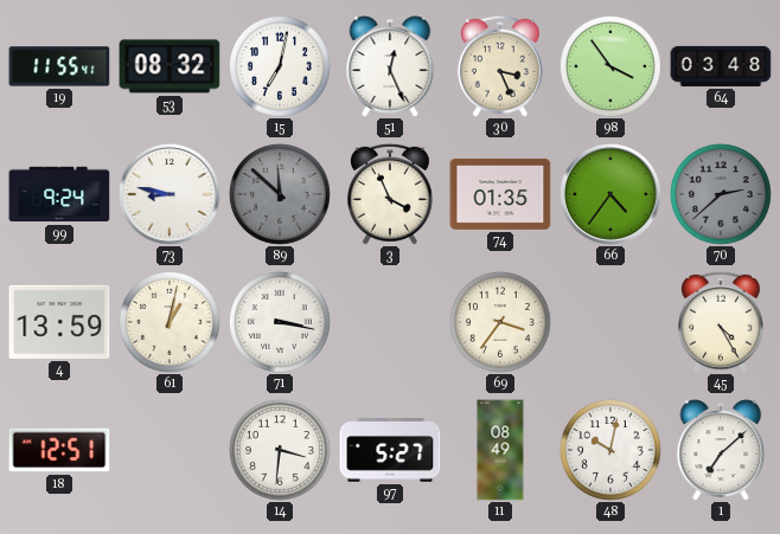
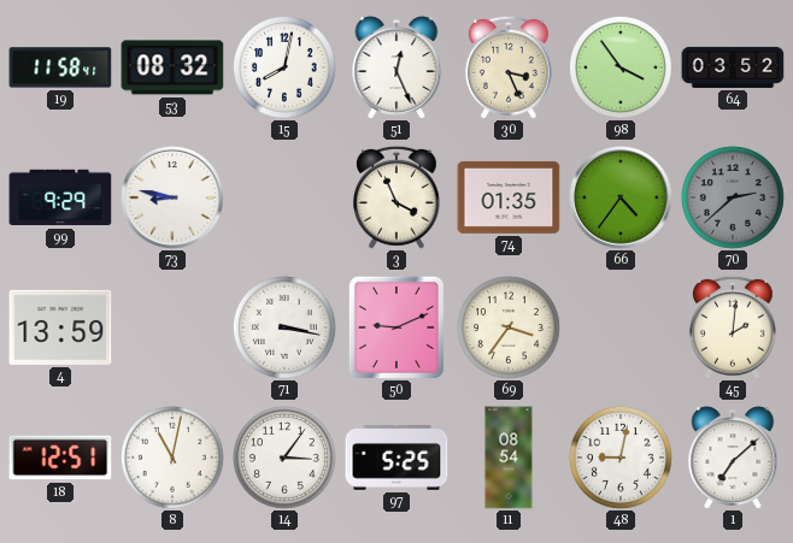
19: 11:55 -> 11:58
15: 7:02 -> 8:02
64: 03:48 -> 03:52
99: 9:24 -> 9:29
89: 11:52 -> none
61: 1:02 -> none
50: none -> 9:11
45: 4:25 -> 2:01
8: none -> 11:02
14: 3:31 -> 3:06
97: 5:27 -> 5:25
11: 08:49 -> 08:54
48: 10:02 -> 9:02
